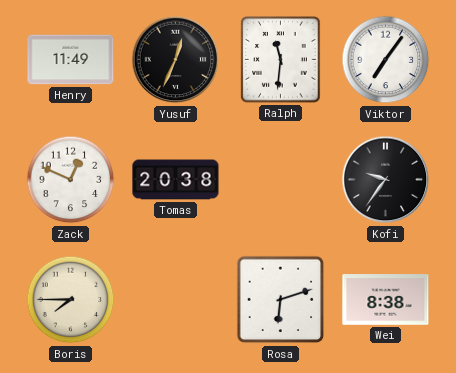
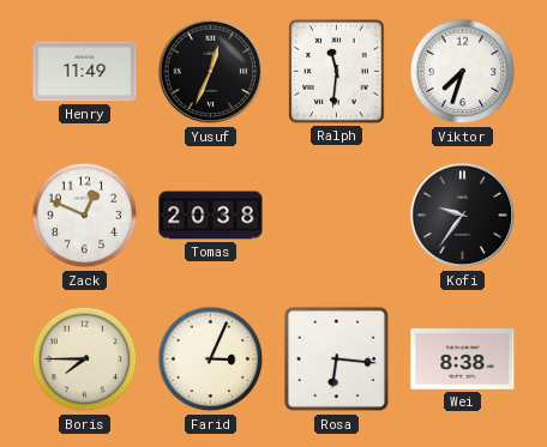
Viktor: 7:06 -> 7:33
Farid: none -> 3:04
Rosa: 6:12 -> 6:16
